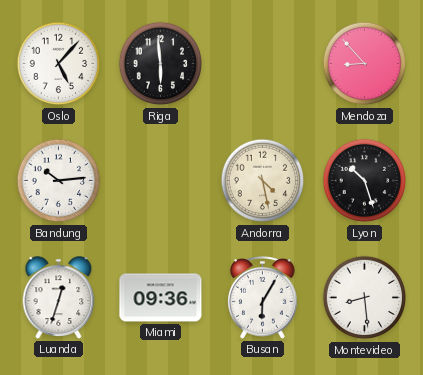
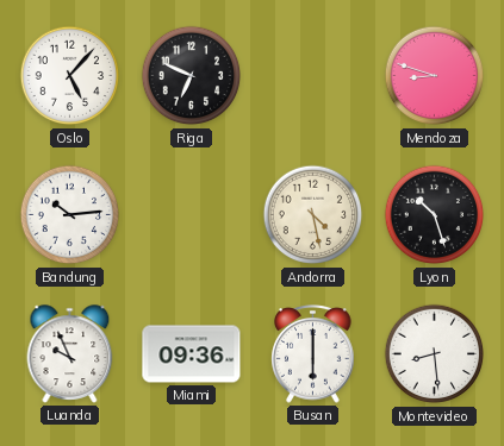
Riga: 5:59 -> 6:49
Mendoza: 8:53 -> 8:48
Luanda: 12:33 -> 9:56
Busan: 6:05 -> 6:00
